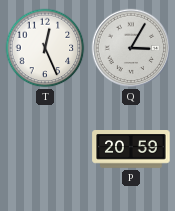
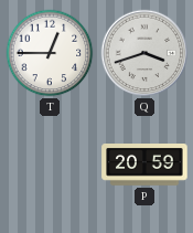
T: 12:26 -> 12:45
Q: 3:05 -> 3:42
